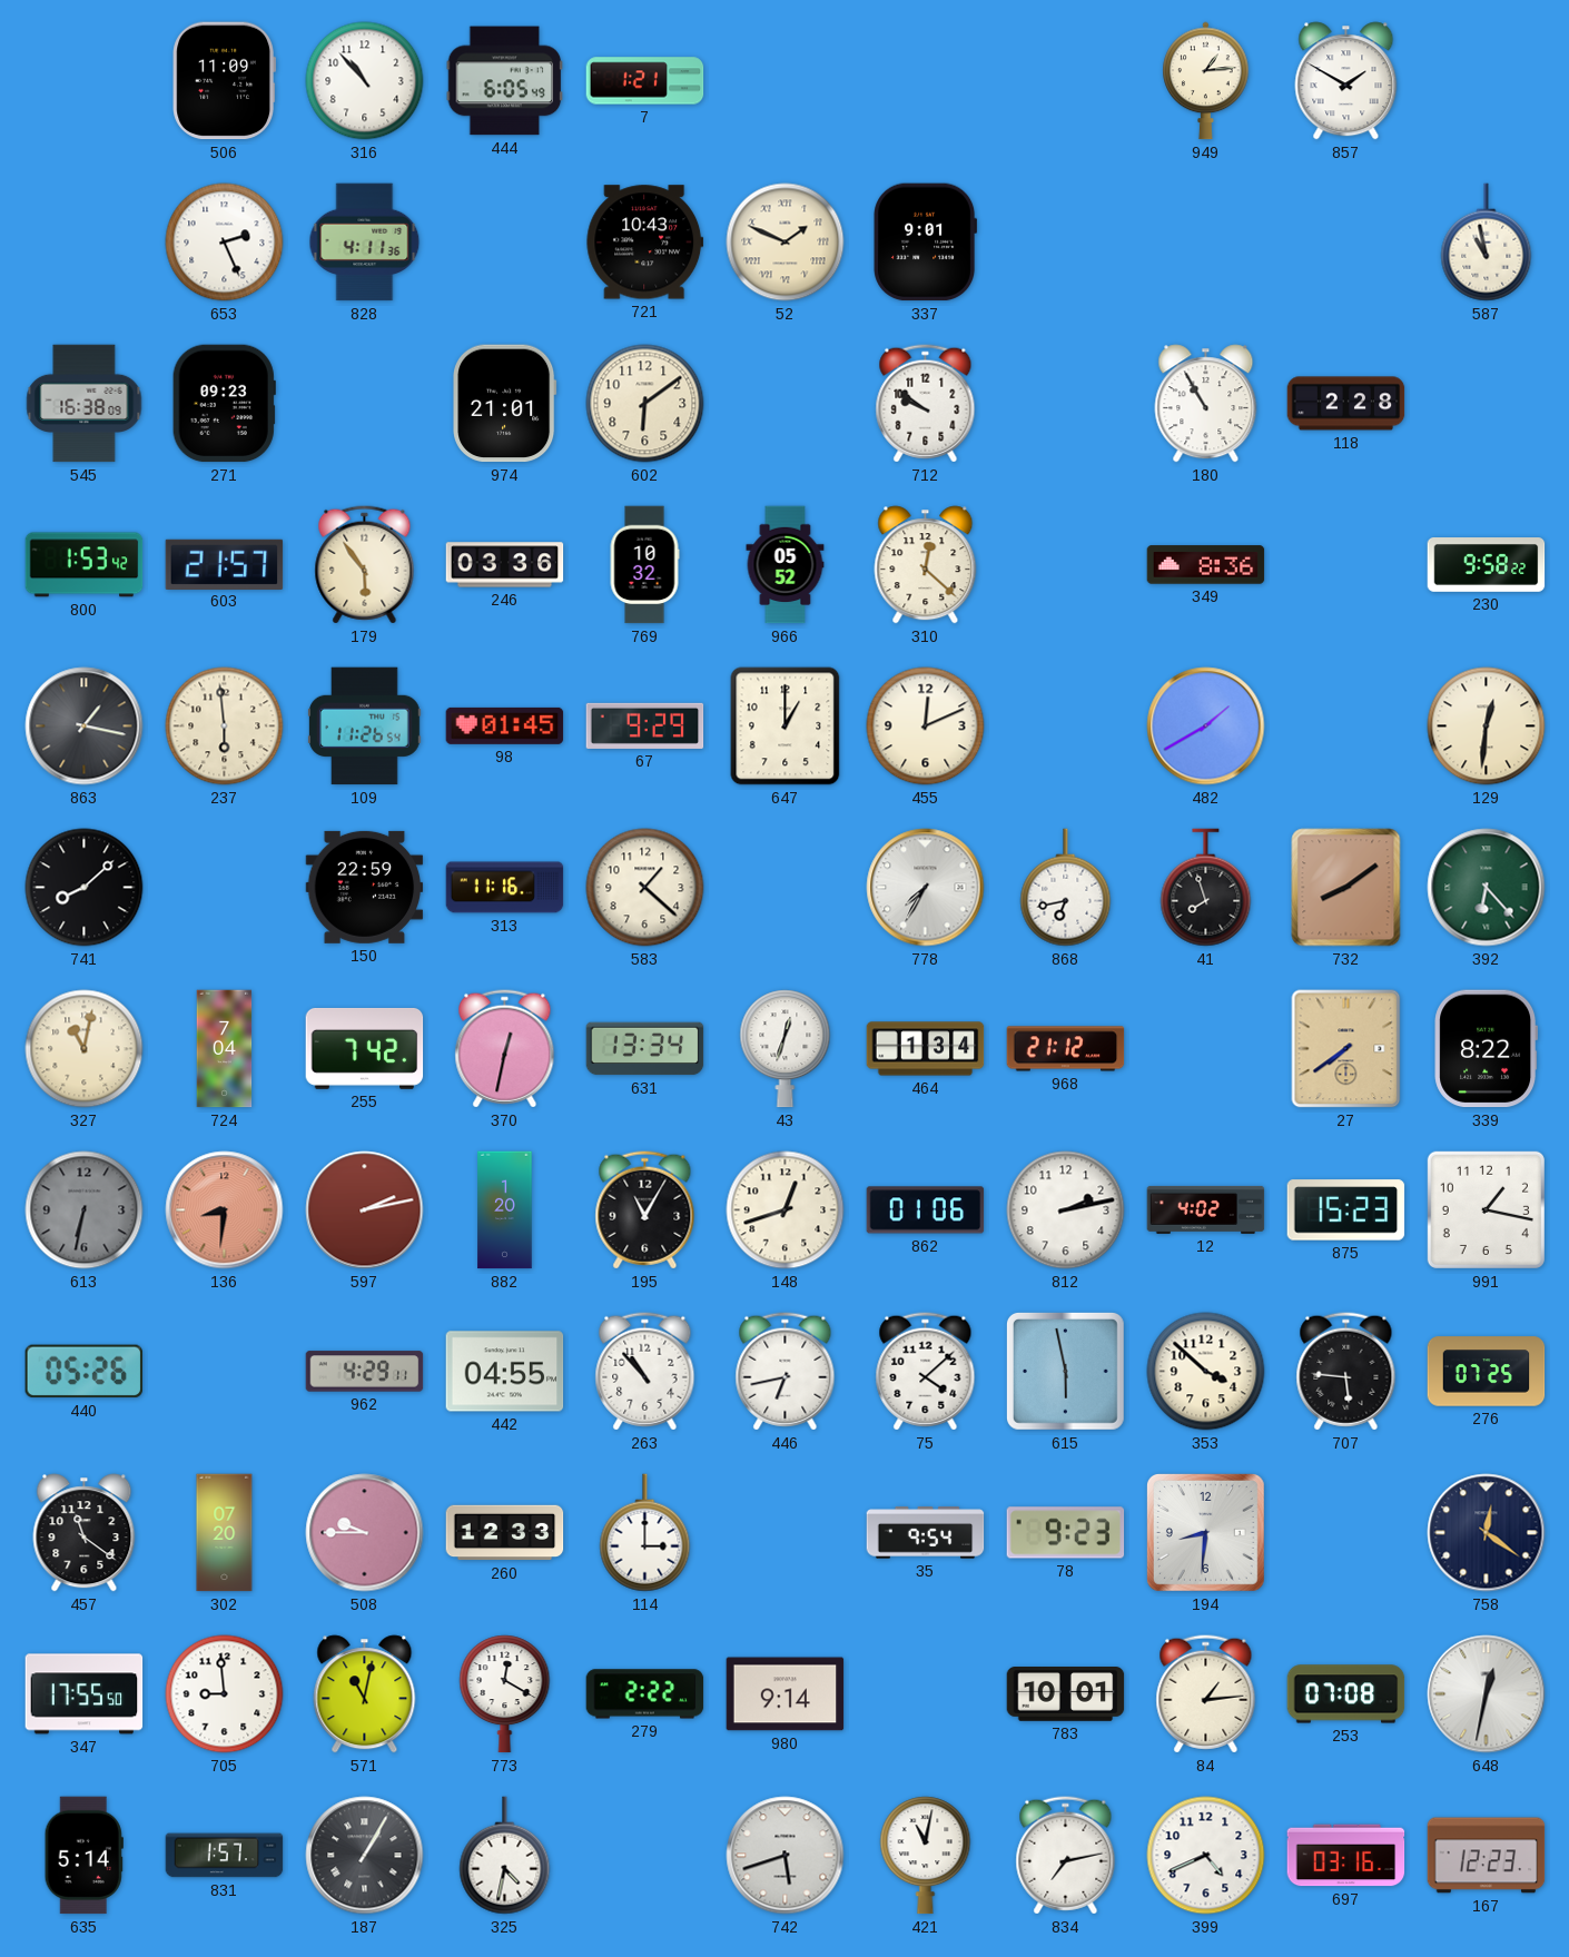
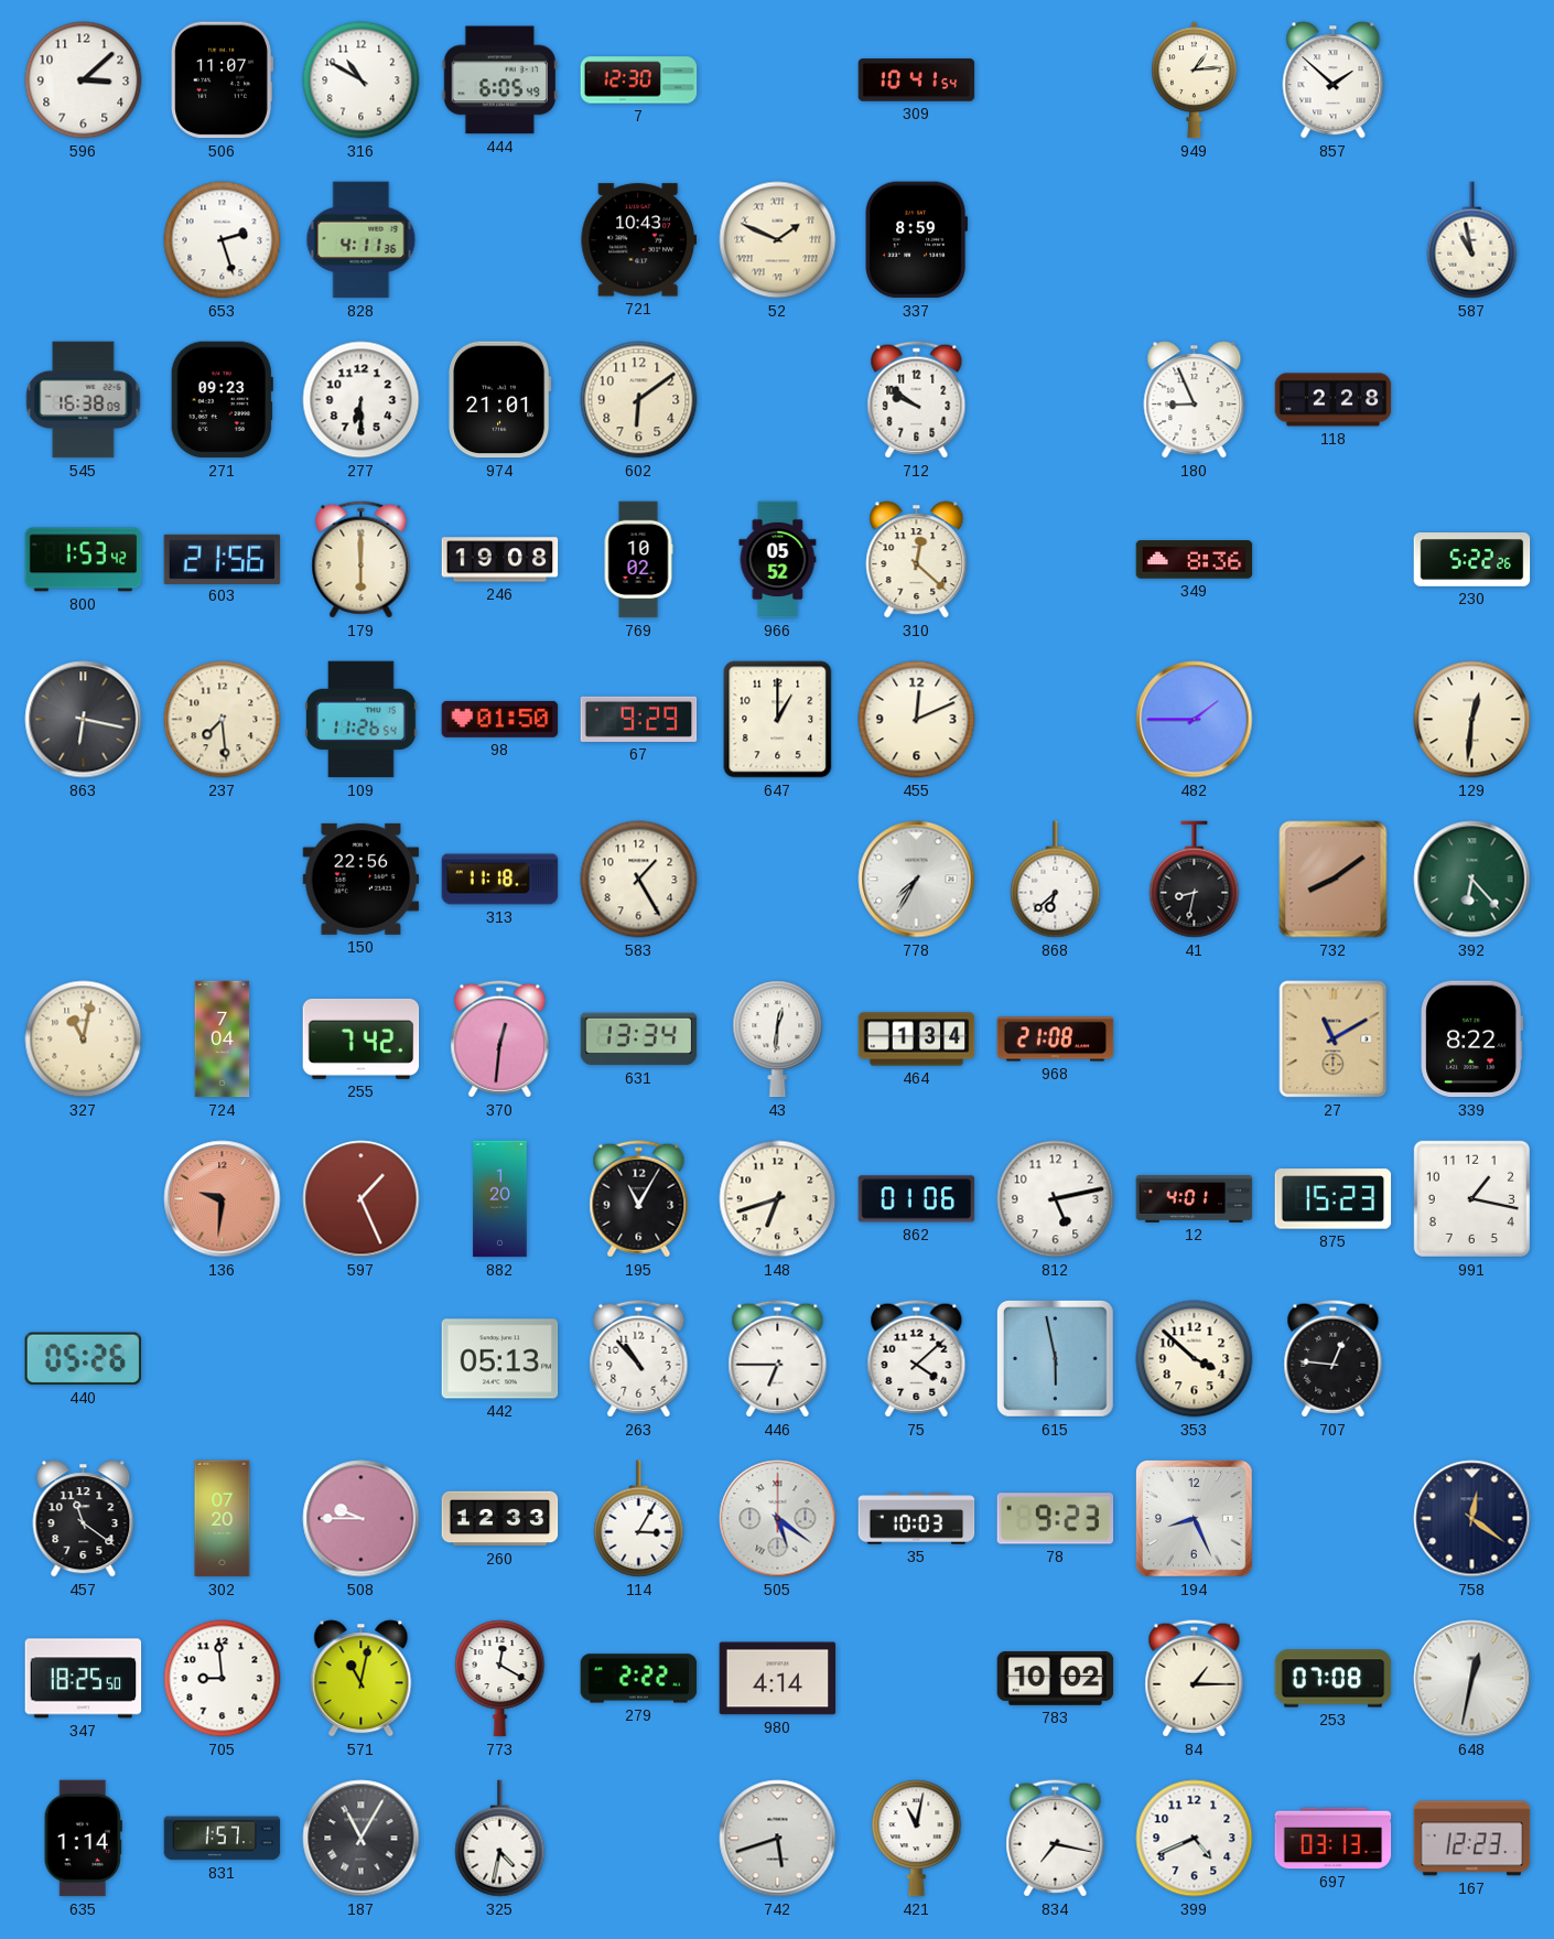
596: none -> 3:08
506: 11:09 -> 11:07
316: 10:53 -> 10:50
7: 1:21 -> 12:30
309: none -> 10:41
857: 1:50 -> 1:52
653: 2:26 -> 2:27
337: 9:01 -> 8:59
277: none -> 6:30
180: 10:55 -> 8:56
603: 21:57 -> 21:56
179: 5:54 -> 6:00
246: 03:36 -> 19:08
769: 10:32 -> 10:02
230: 9:58 -> 5:22
863: 1:17 -> 6:17
237: 5:59 -> 7:29
98: 01:45 -> 01:50
482: 1:40 -> 1:45
741: 8:08 -> none
150: 22:59 -> 22:56
313: 11:16 -> 11:18
583: 1:22 -> 1:25
868: 6:43 -> 6:38
41: 7:57 -> 8:32
370: 12:32 -> 12:31
43: 12:33 -> 12:31
968: 21:12 -> 21:08
27: 7:39 -> 11:10
613: 6:32 -> none
136: 8:31 -> 9:31
597: 2:13 -> 1:26
148: 12:42 -> 6:42
812: 2:13 -> 5:13
12: 4:02 -> 4:01
962: 4:29 -> none
442: 04:55 -> 05:13
446: 6:43 -> 6:45
707: 5:46 -> 12:46
276: 07:25 -> none
114: 3:00 -> 3:05
505: none -> 5:21
35: 9:54 -> 10:03
194: 8:31 -> 8:26
347: 17:55 -> 18:25
980: 9:14 -> 4:14
783: 10:01 -> 10:02
84: 1:14 -> 1:15
635: 5:14 -> 1:14
187: 1:05 -> 11:05
834: 7:13 -> 7:17
697: 03:16 -> 03:13
